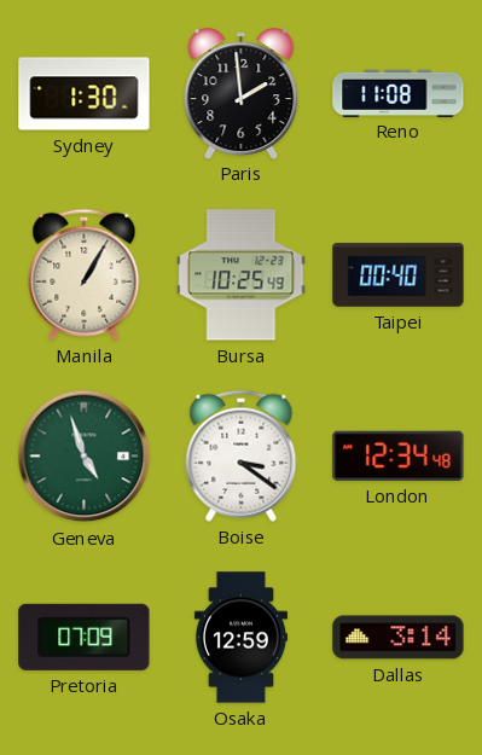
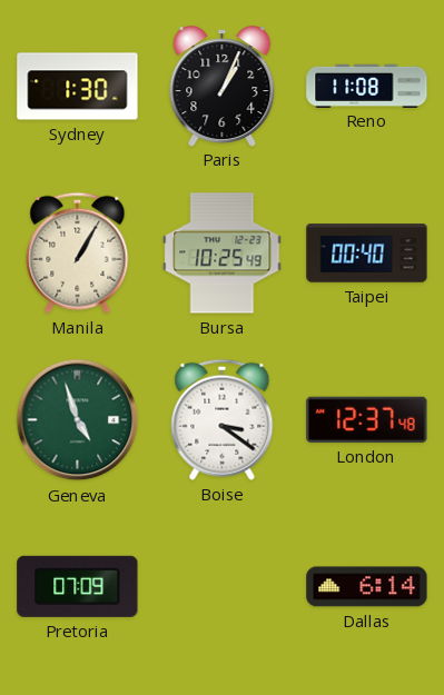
Paris: 1:59 -> 1:04
London: 12:34 -> 12:37
Osaka: 12:59 -> none
Dallas: 3:14 -> 6:14
